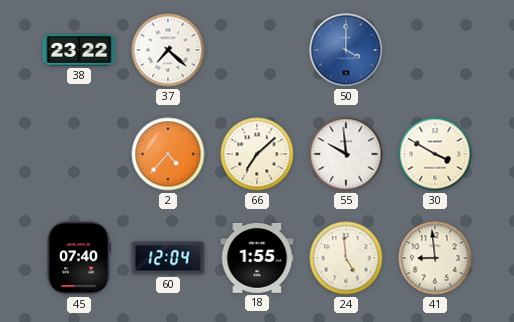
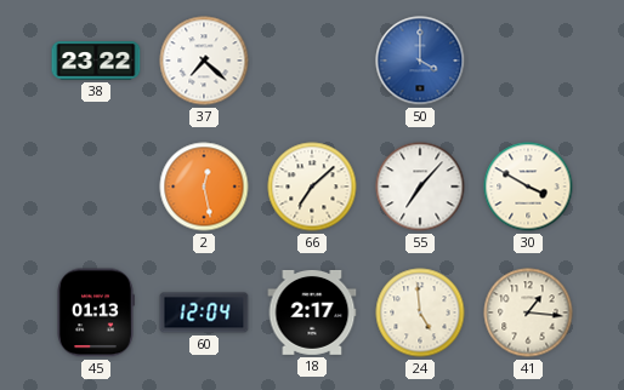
2: 4:37 -> 12:28
55: 9:59 -> 7:07
45: 07:40 -> 01:13
18: 1:55 -> 2:17
41: 8:59 -> 1:16
